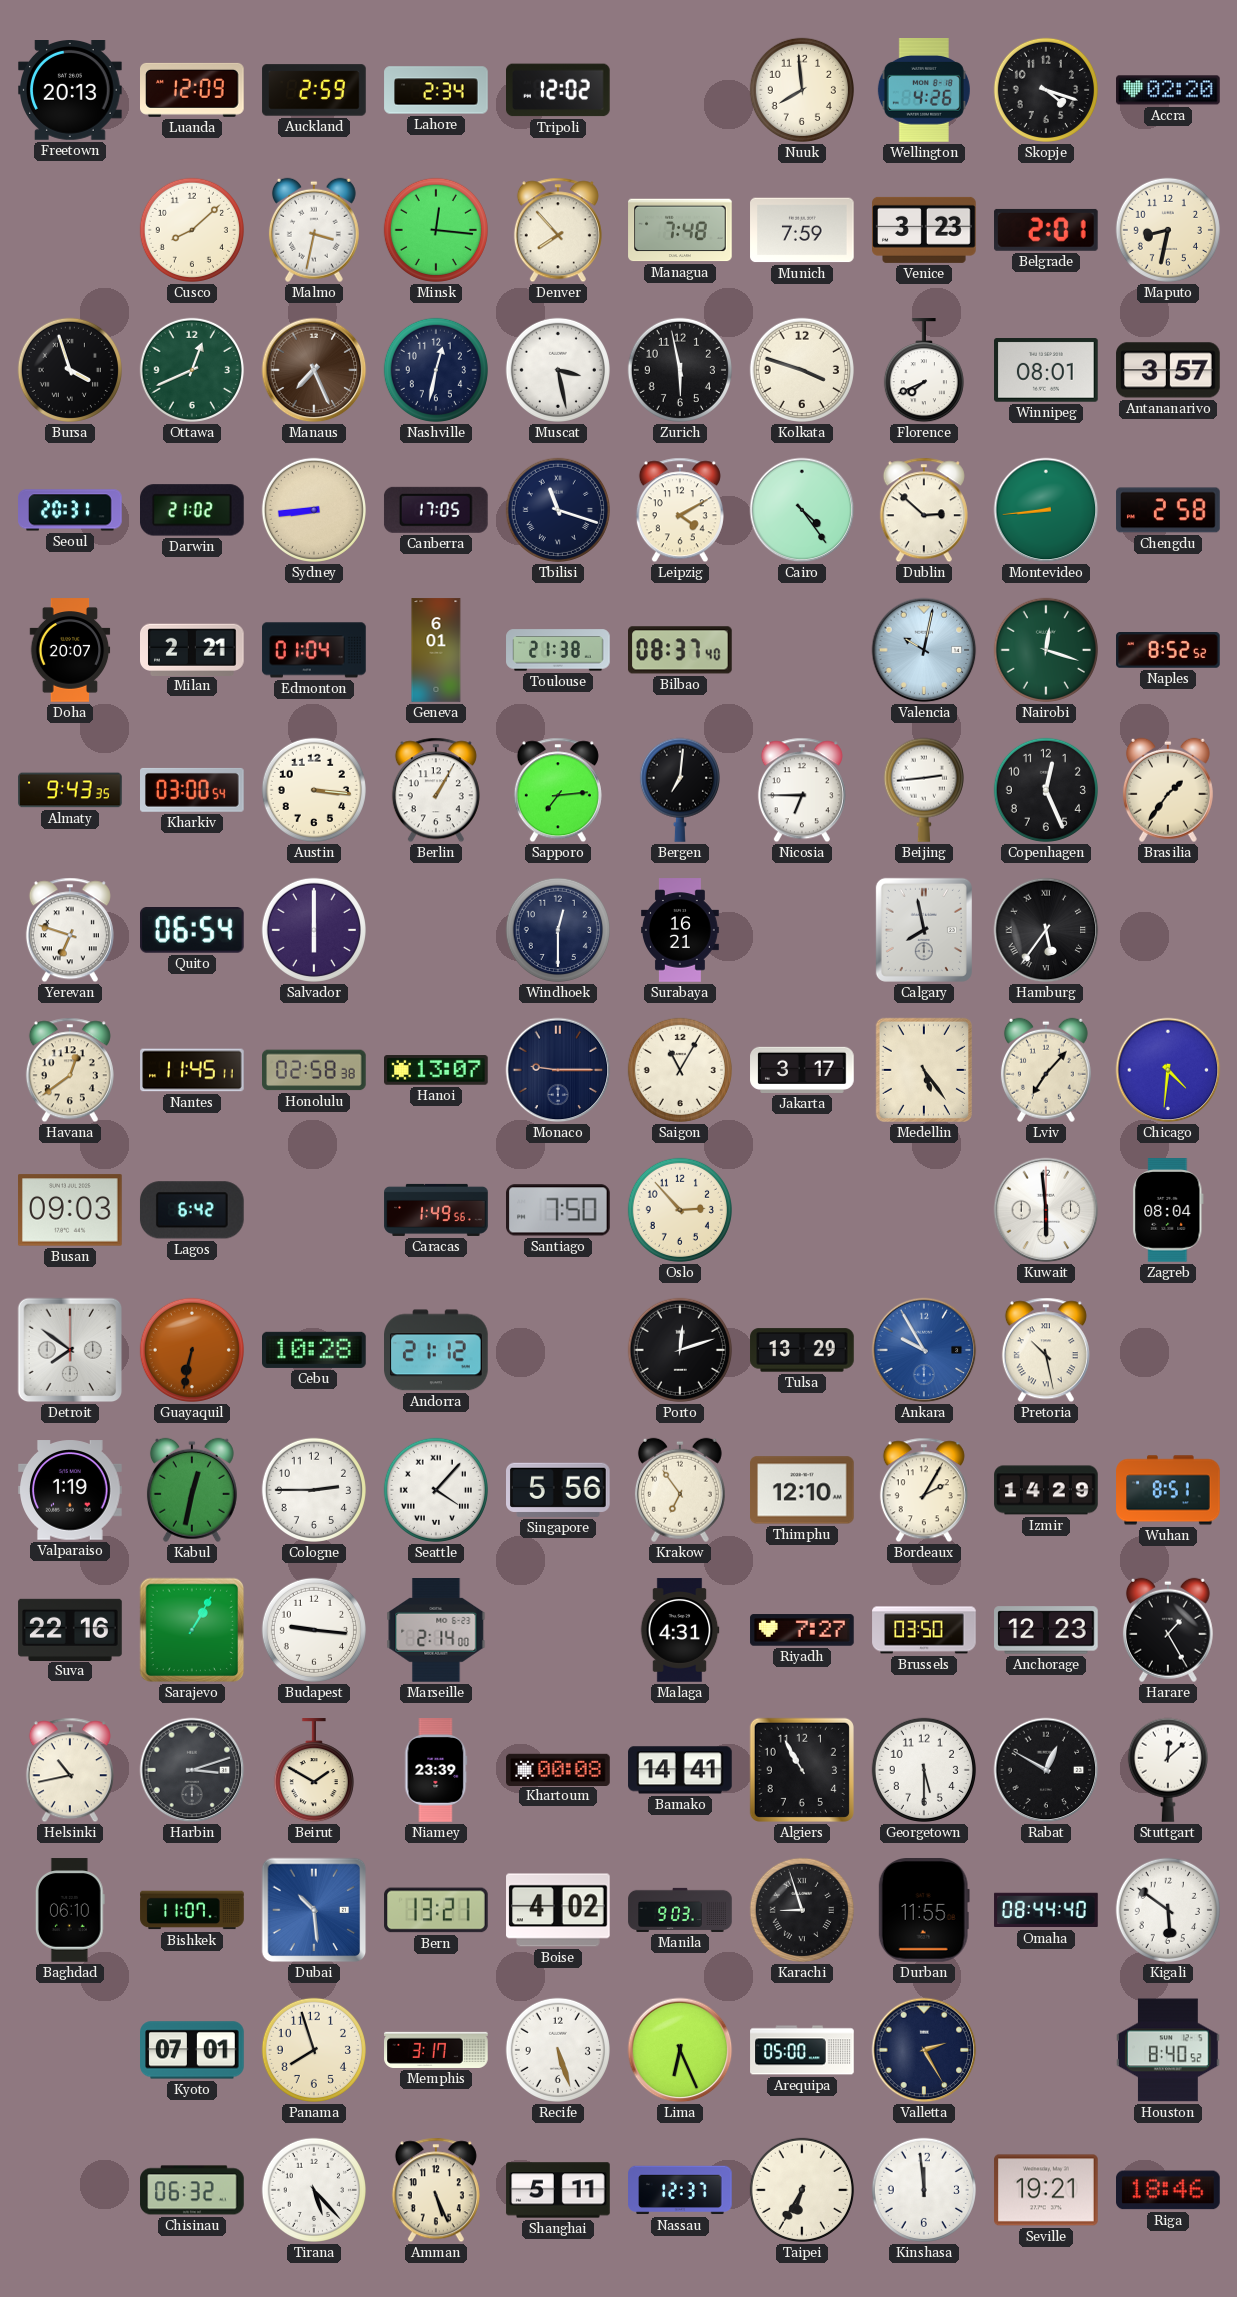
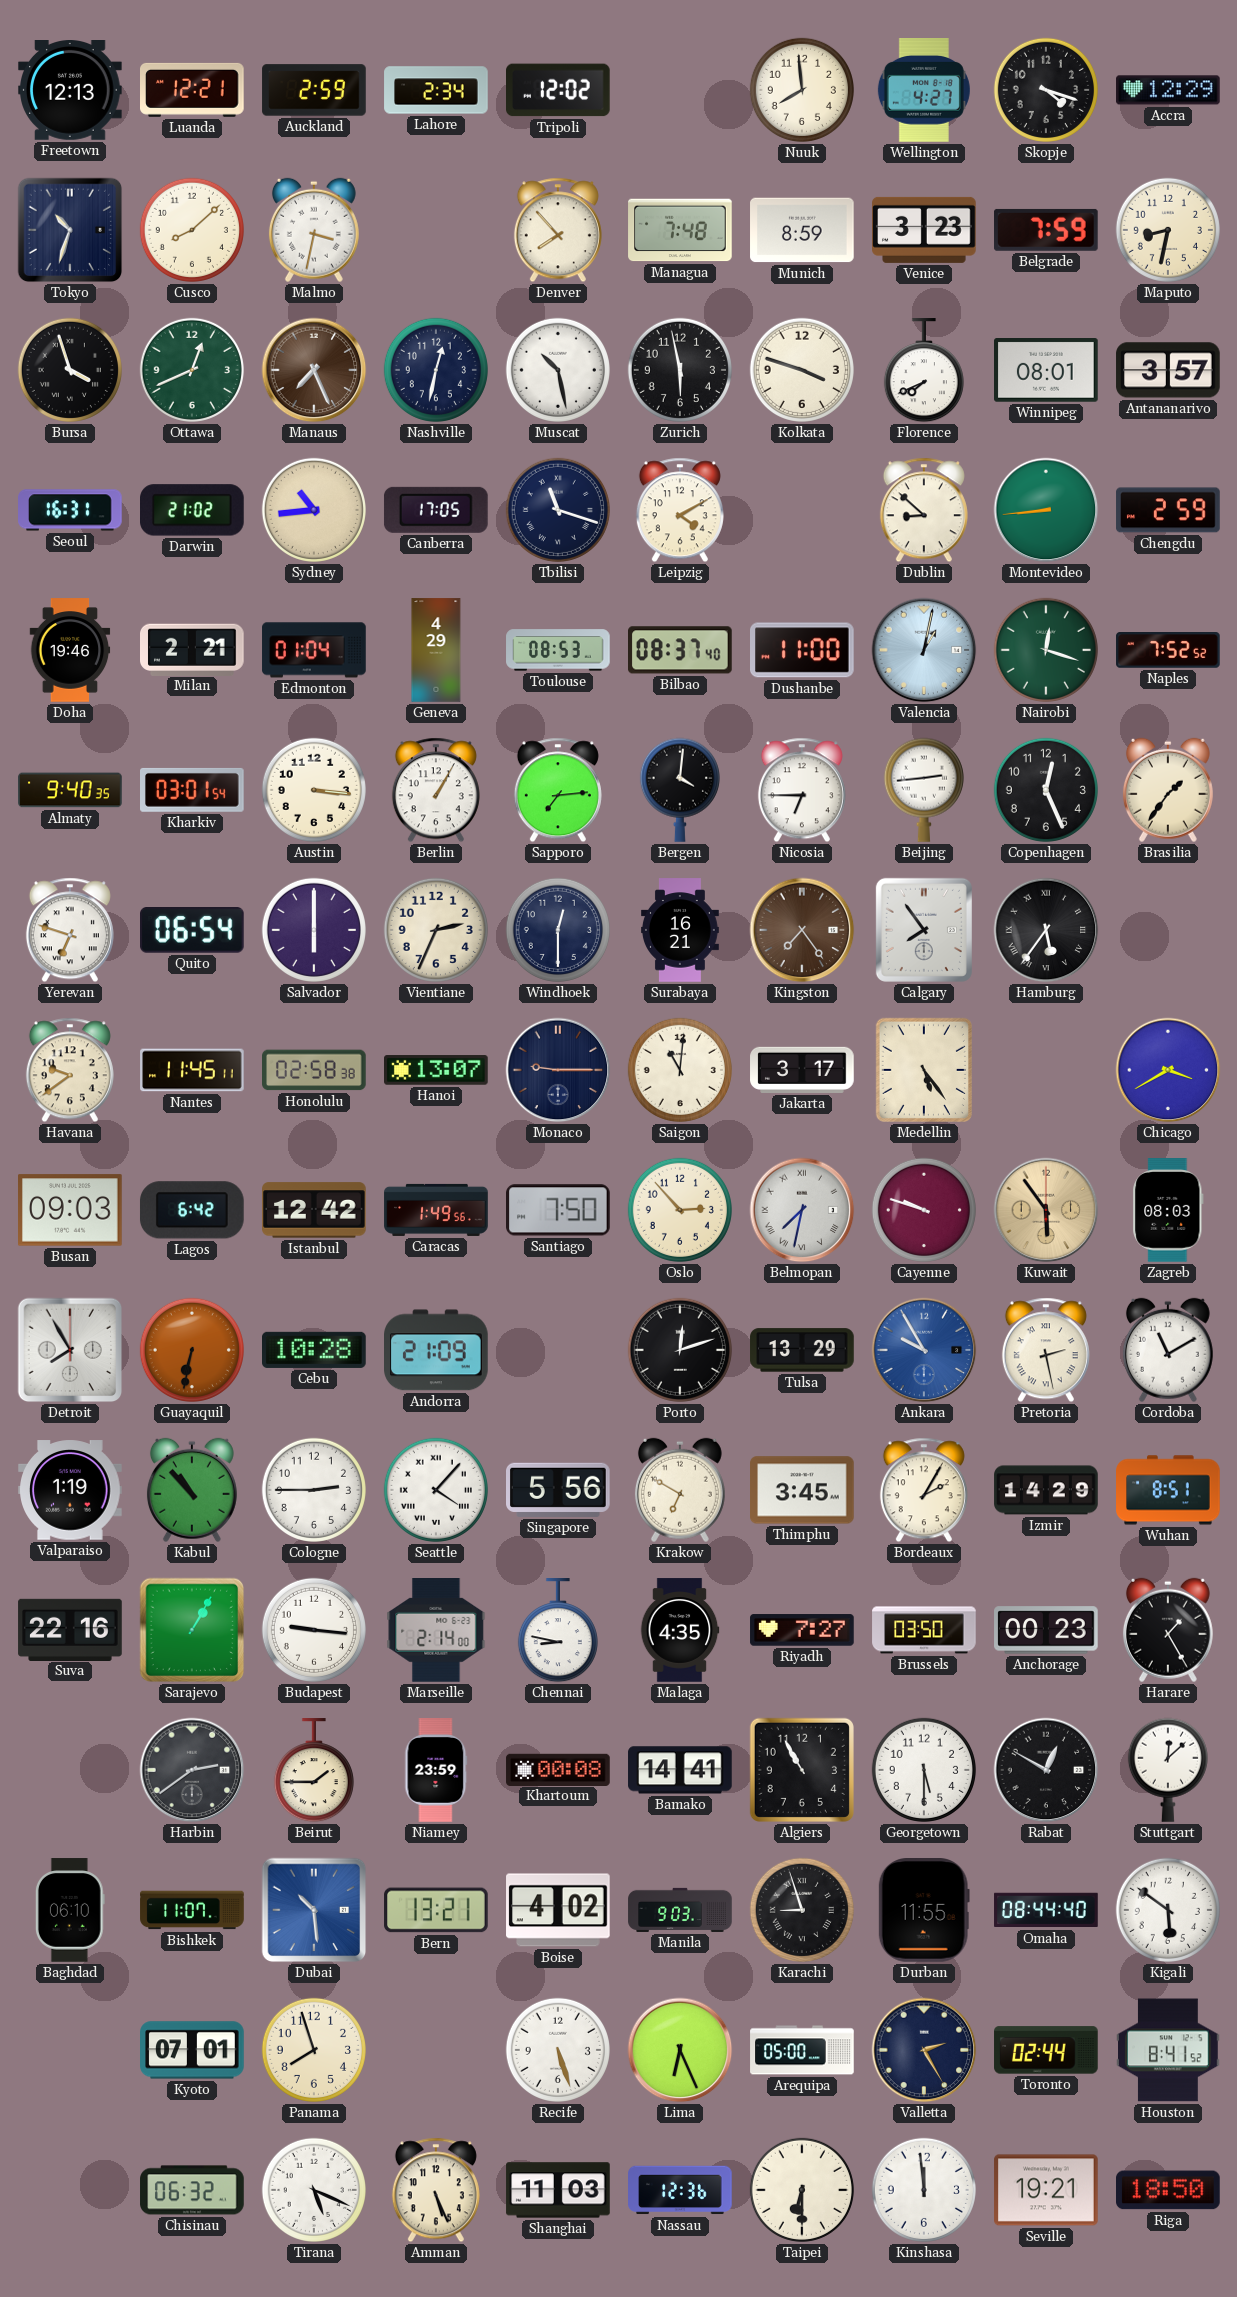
Freetown: 20:13 -> 12:13
Luanda: 12:09 -> 12:21
Wellington: 4:26 -> 4:27
Accra: 02:20 -> 12:29
Tokyo: none -> 10:33
Minsk: 12:16 -> none
Munich: 7:59 -> 8:59
Belgrade: 2:01 -> 7:59
Muscat: 3:28 -> 10:28
Seoul: 20:31 -> 16:31
Sydney: 8:44 -> 10:44
Cairo: 4:24 -> none
Dublin: 2:52 -> 8:52
Chengdu: 2:58 -> 2:59
Doha: 20:07 -> 19:46
Geneva: 6:01 -> 4:29
Toulouse: 21:38 -> 08:53
Dushanbe: none -> 11:00
Valencia: 10:02 -> 1:02
Naples: 8:52 -> 7:52
Almaty: 9:43 -> 9:40
Kharkiv: 03:00 -> 03:01
Bergen: 7:01 -> 4:01
Vientiane: none -> 2:34
Kingston: none -> 7:24
Calgary: 7:58 -> 7:54
Havana: 12:39 -> 9:39
Saigon: 11:05 -> 11:01
Lviv: 7:07 -> none
Chicago: 4:31 -> 3:40
Istanbul: none -> 12:42
Belmopan: none -> 7:32
Cayenne: none -> 9:48
Kuwait: 5:59 -> 5:54
Kuwait dial: white -> champagne
Zagreb: 08:04 -> 08:03
Detroit: 7:51 -> 7:55
Andorra: 21:12 -> 21:09
Pretoria: 10:28 -> 2:28
Cordoba: none -> 11:10
Kabul: 12:32 -> 10:53
Krakow: 6:54 -> 6:50
Thimphu: 12:10 -> 3:45
Chennai: none -> 8:47
Malaga: 4:31 -> 4:35
Anchorage: 12:23 -> 00:23
Helsinki: 10:43 -> none
Harbin: 3:12 -> 2:39
Beirut: 1:50 -> 1:45
Niamey: 23:39 -> 23:59
Memphis: 3:17 -> none
Toronto: none -> 02:44
Houston: 8:40 -> 8:41
Tirana: 5:23 -> 5:19
Shanghai: 5:11 -> 11:03
Nassau: 12:37 -> 12:36
Taipei: 6:35 -> 6:30
Riga: 18:46 -> 18:50
